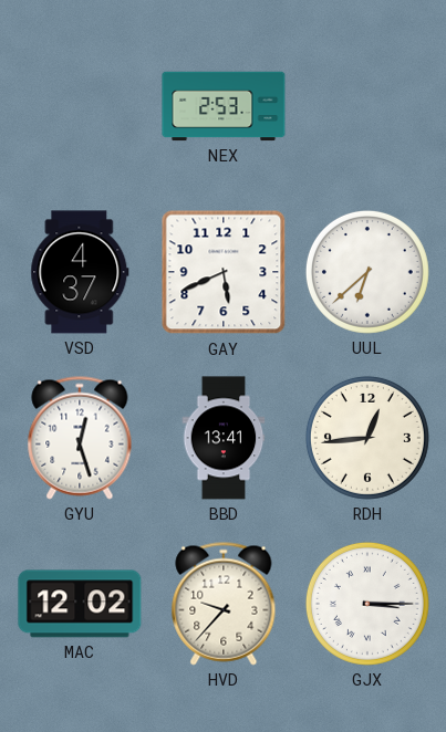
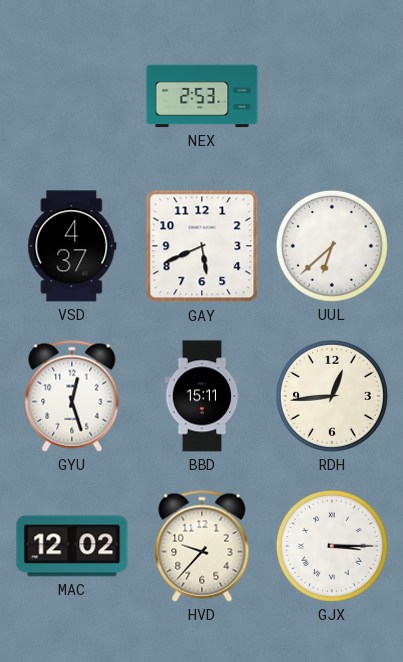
BBD: 13:41 -> 15:11
